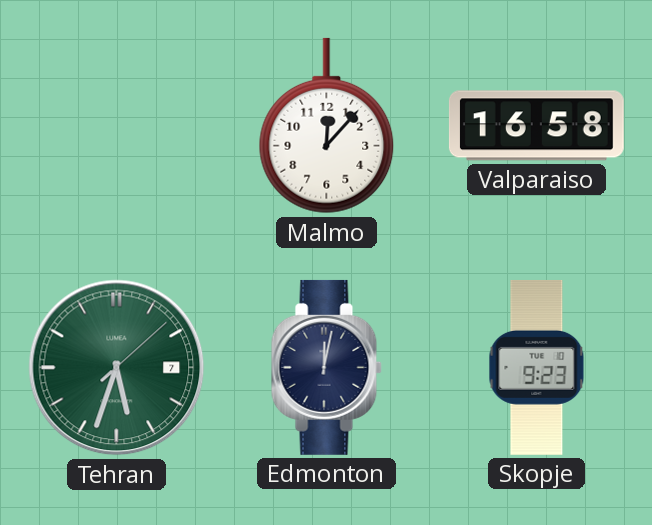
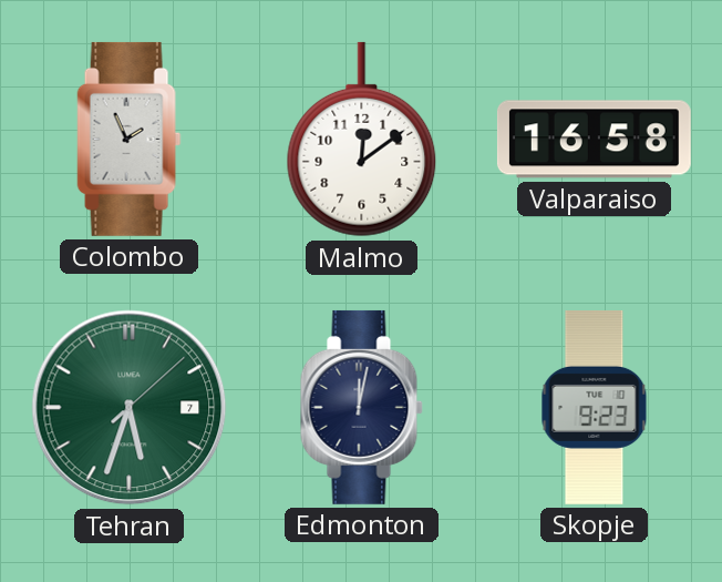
Colombo: none -> 1:56
Malmo: 12:07 -> 12:09
